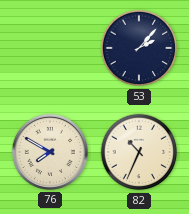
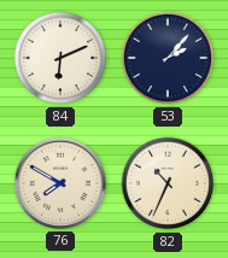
84: none -> 6:11
